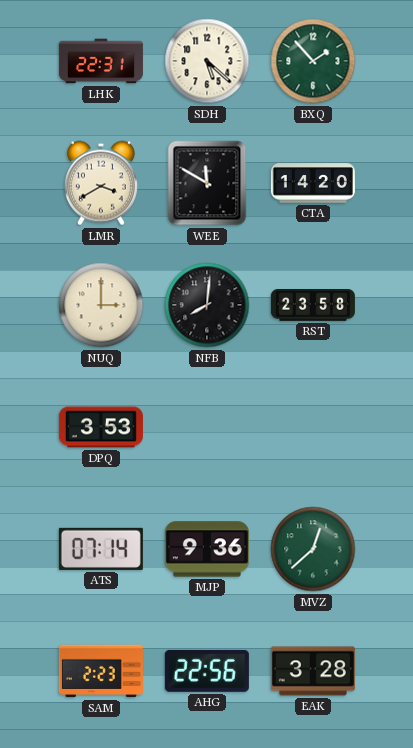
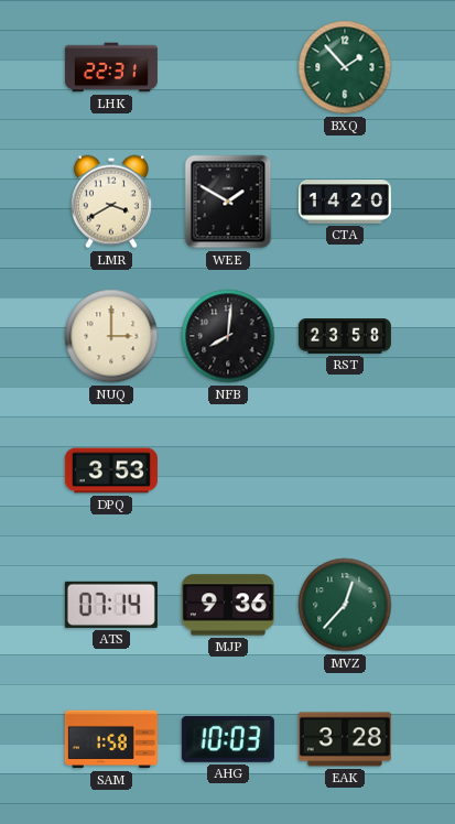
SDH: 5:22 -> none
WEE: 11:50 -> 1:50
MVZ: 12:38 -> 12:37
SAM: 2:23 -> 1:58
AHG: 22:56 -> 10:03
